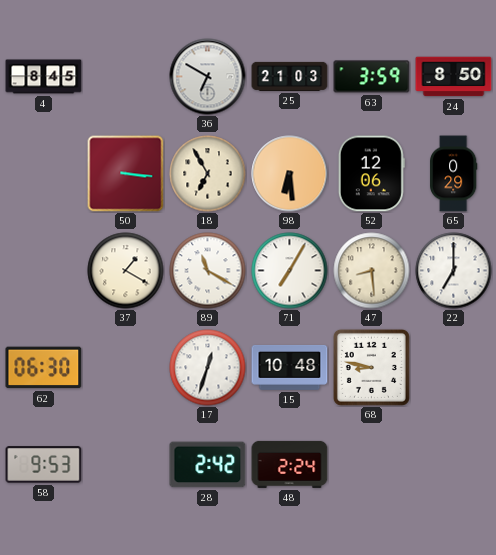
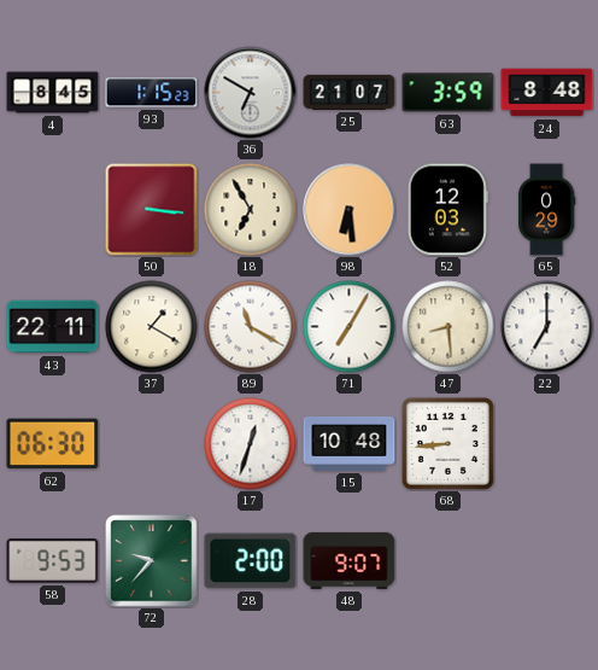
93: none -> 1:15
25: 21:03 -> 21:07
24: 8:50 -> 8:48
52: 12:06 -> 12:03
43: none -> 22:11
68: 8:47 -> 8:44
72: none -> 9:37
28: 2:42 -> 2:00
48: 2:24 -> 9:07
